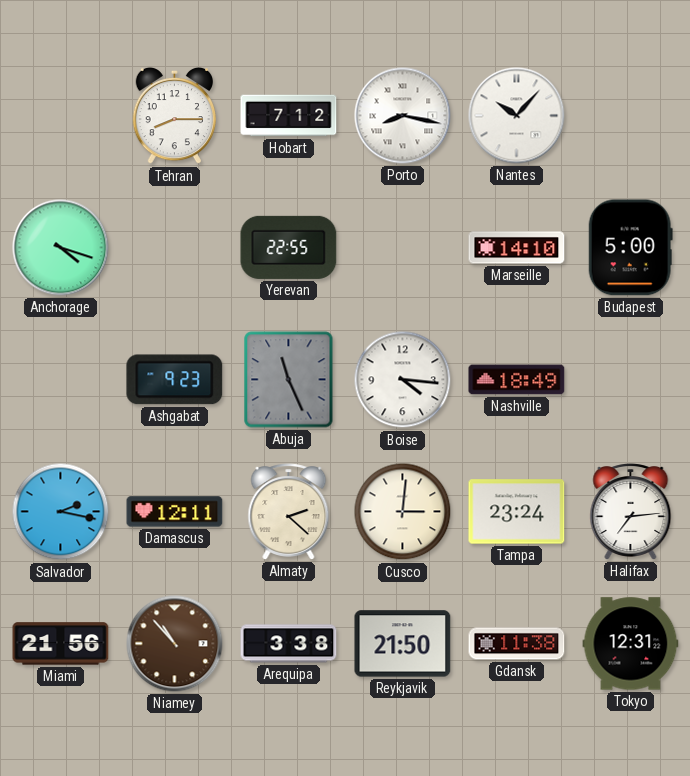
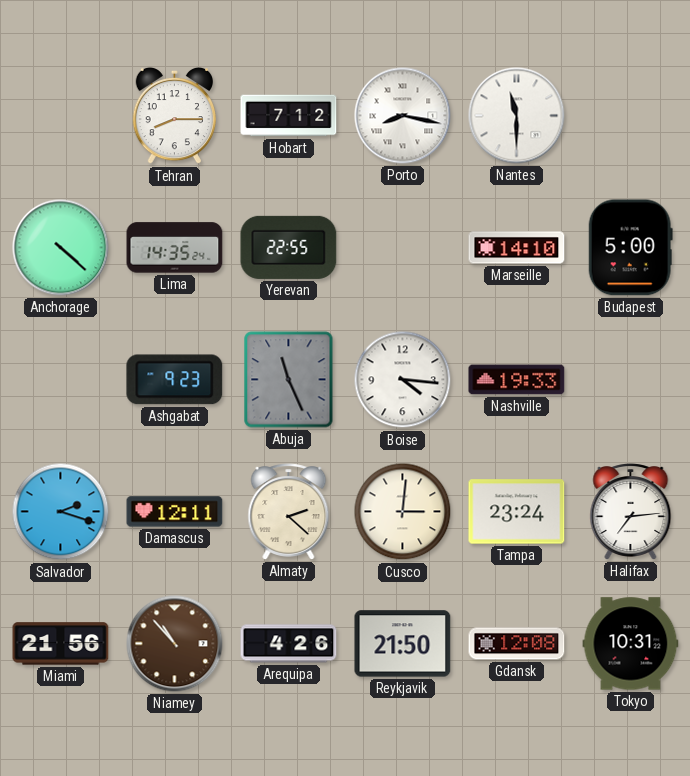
Nantes: 10:07 -> 11:30
Anchorage: 4:18 -> 4:22
Lima: none -> 14:35
Nashville: 18:49 -> 19:33
Salvador: 2:17 -> 2:18
Arequipa: 3:38 -> 4:26
Gdansk: 11:38 -> 12:08
Tokyo: 12:31 -> 10:31
